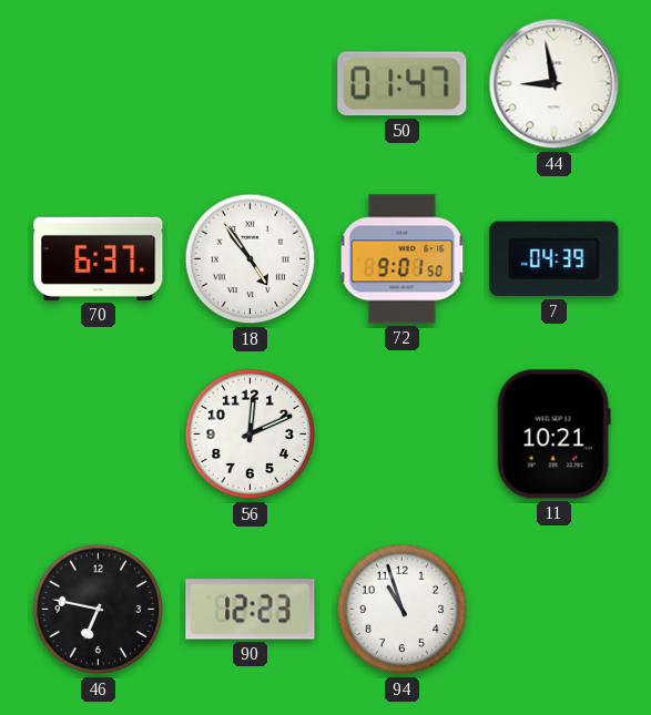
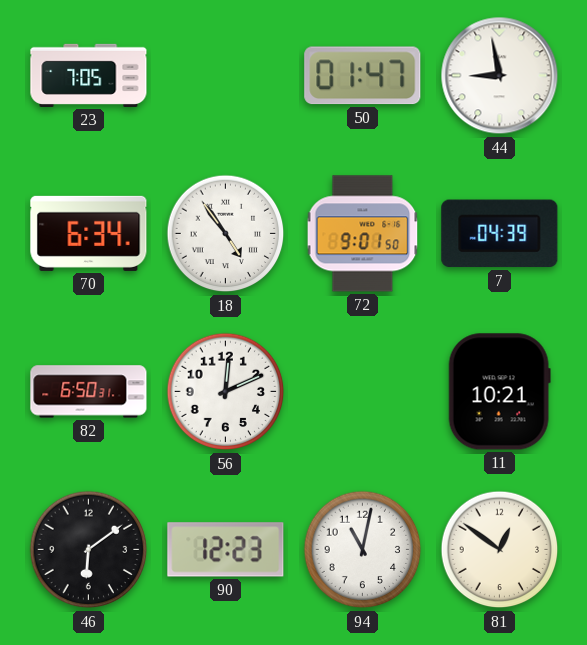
23: none -> 7:05
70: 6:37 -> 6:34
82: none -> 6:50
46: 6:47 -> 6:09
94: 10:57 -> 11:02
81: none -> 12:51
